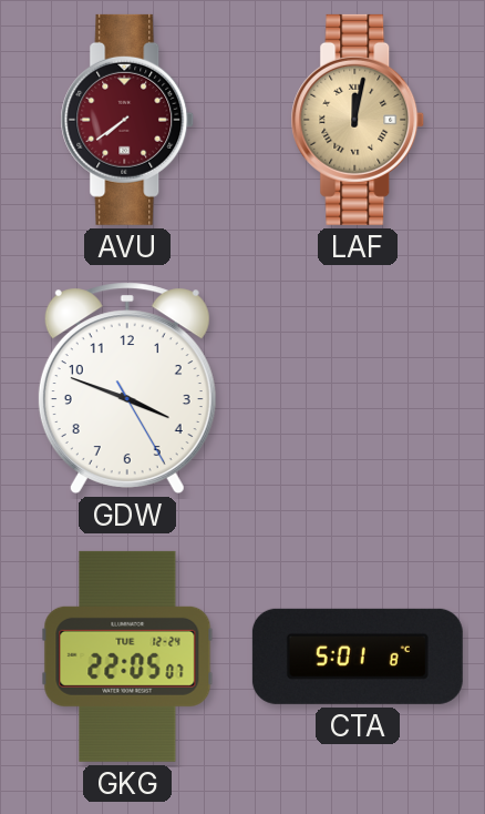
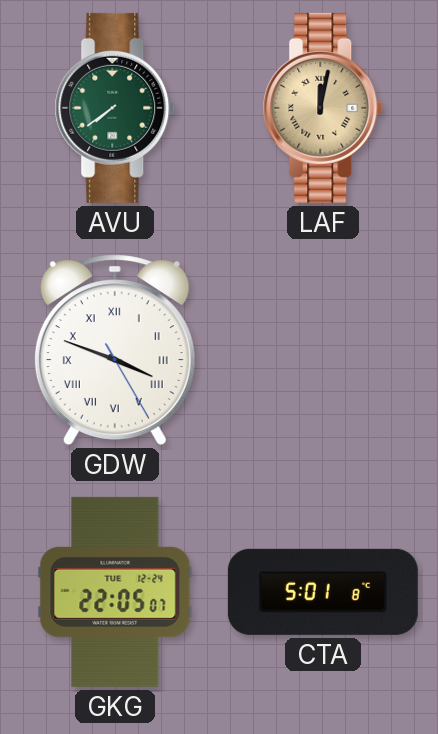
AVU dial: burgundy -> green
GDW numerals: Arabic -> Roman
